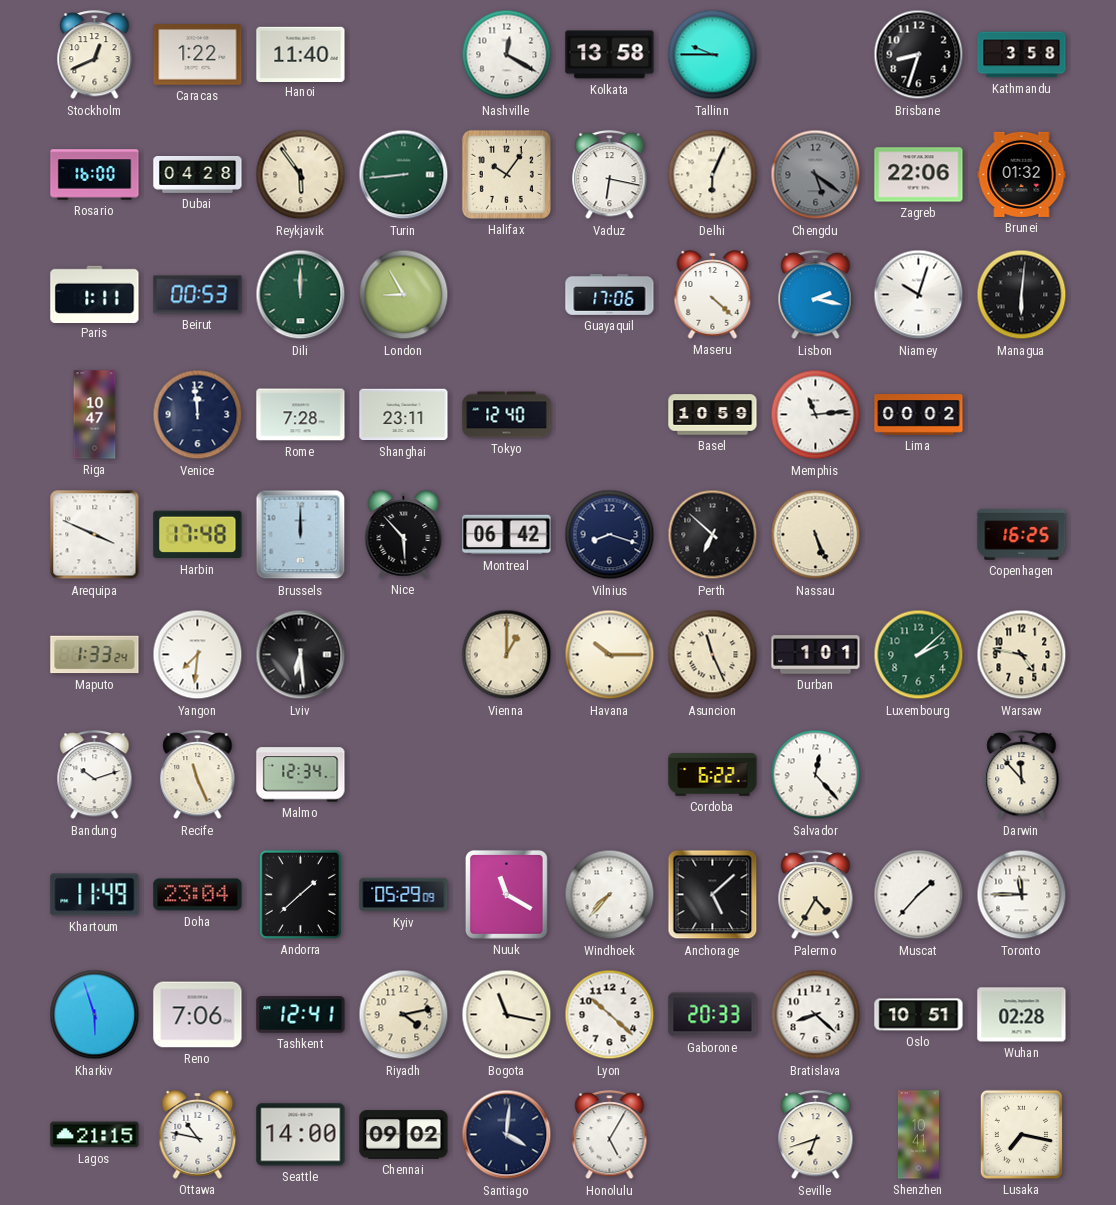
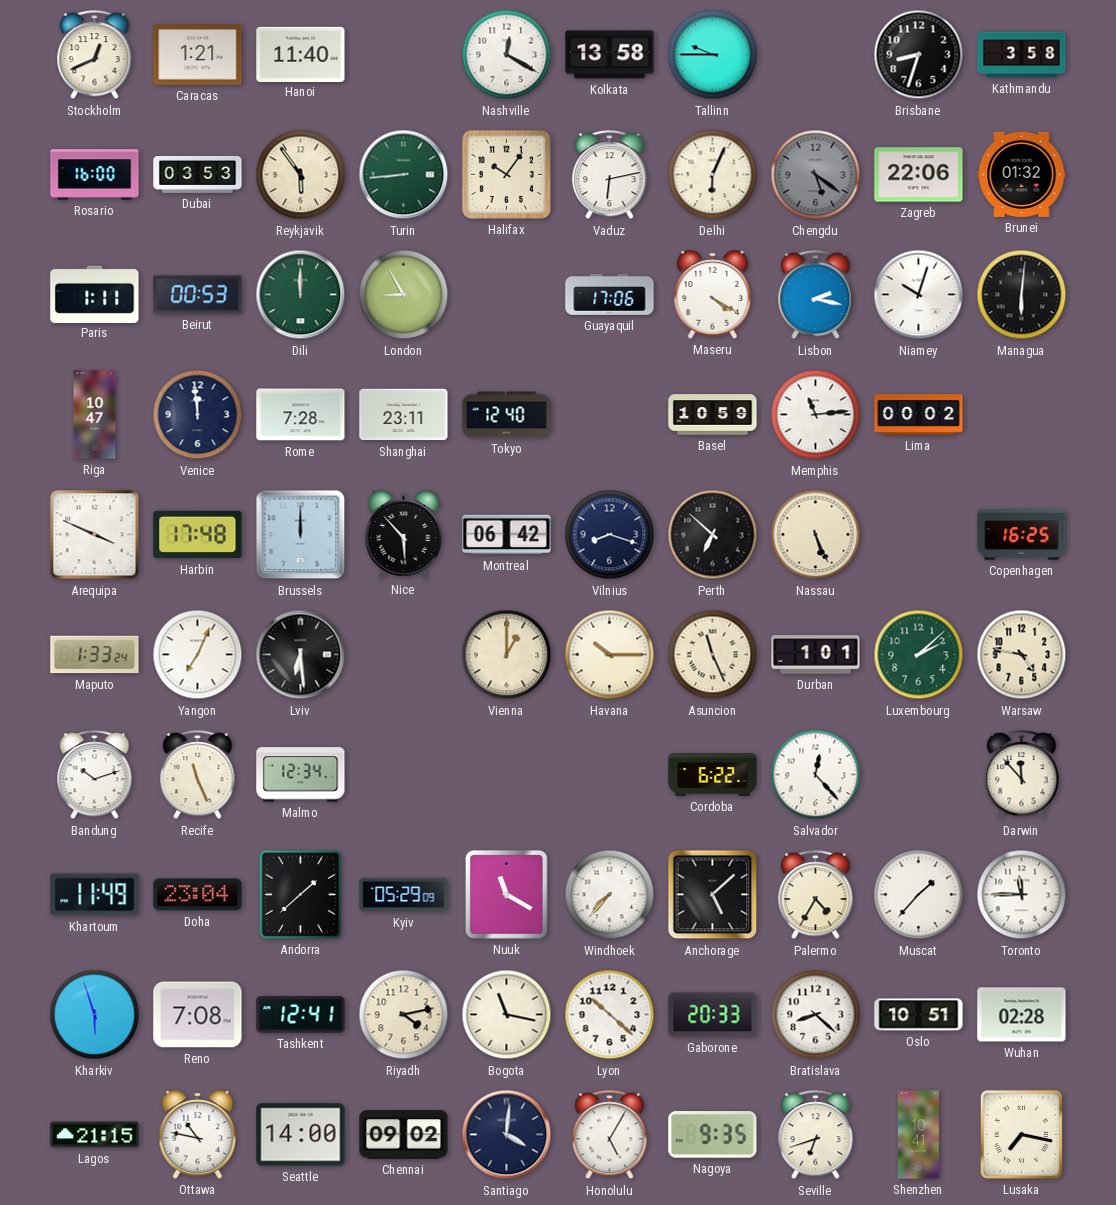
Caracas: 1:22 -> 1:21
Dubai: 04:28 -> 03:53
Vaduz: 6:17 -> 6:13
Maseru: 4:22 -> 4:20
Yangon: 7:31 -> 7:04
Reno: 7:06 -> 7:08
Nagoya: none -> 9:35
